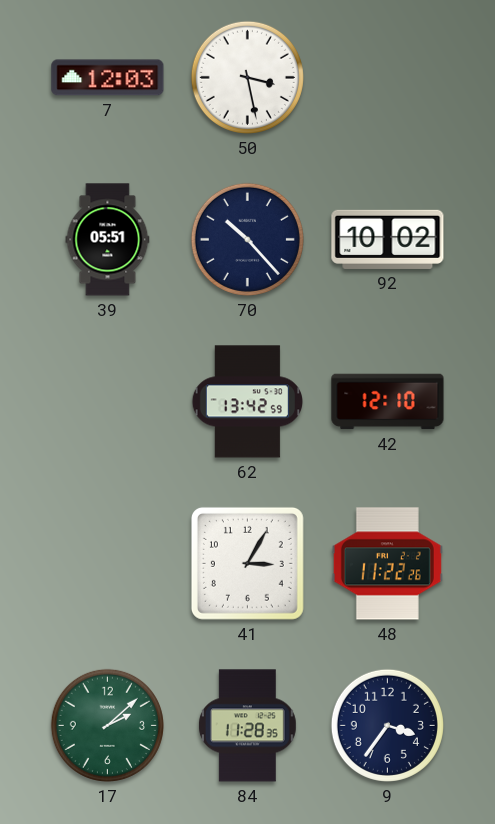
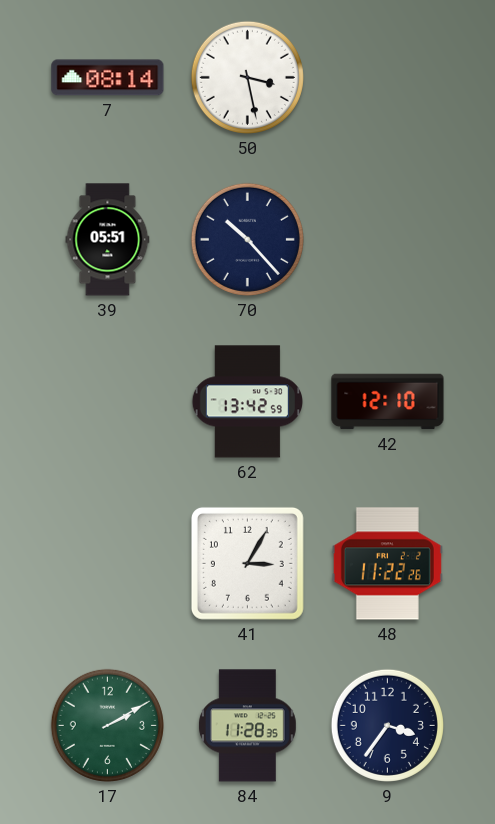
7: 12:03 -> 08:14
92: 10:02 -> none
17: 2:08 -> 2:10
